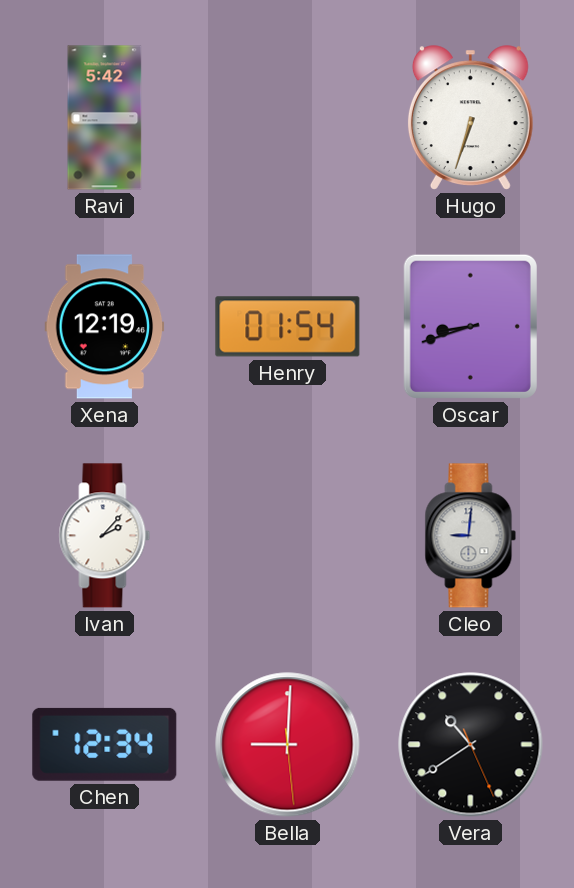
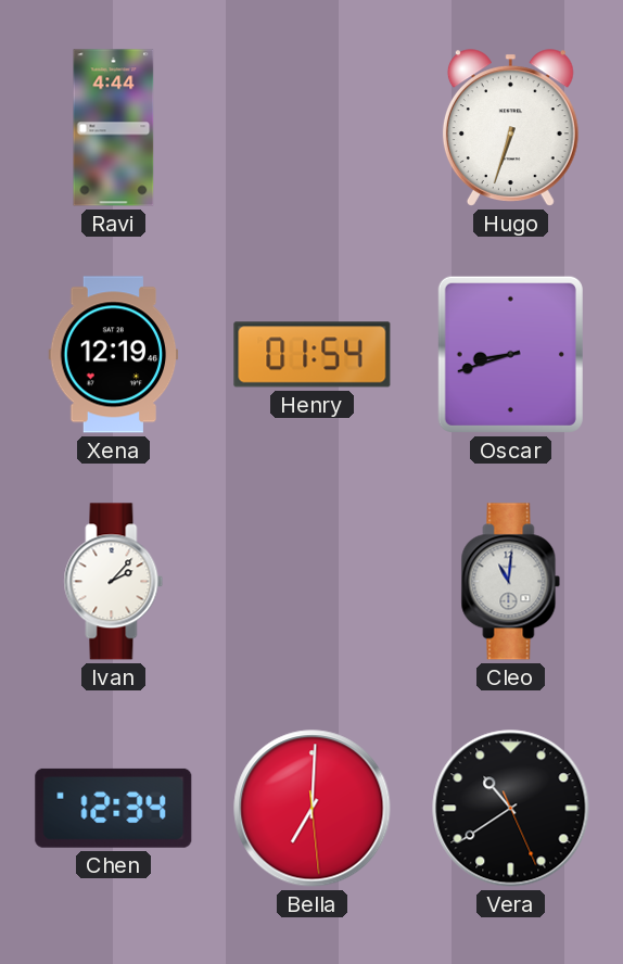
Ravi: 5:42 -> 4:44
Cleo: 9:01 -> 11:01
Bella: 9:00 -> 7:00
